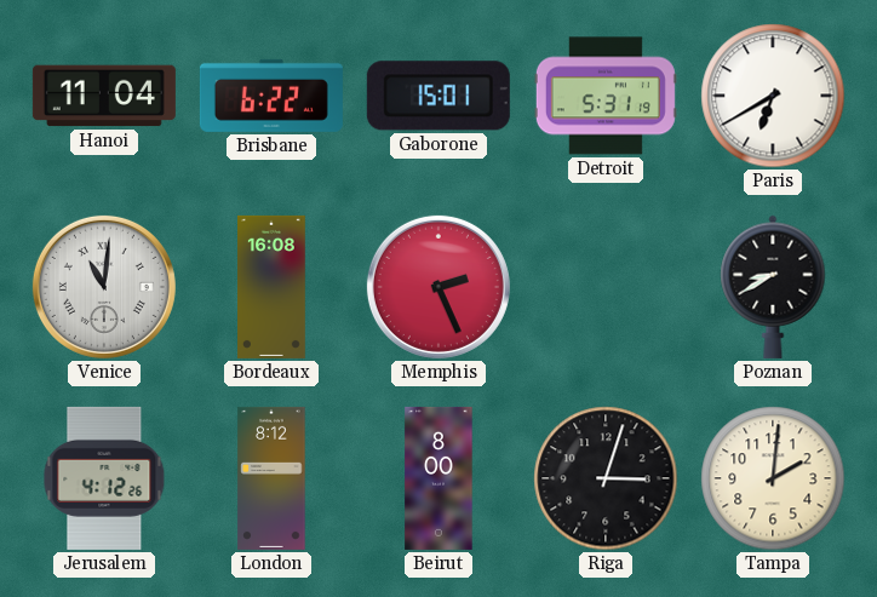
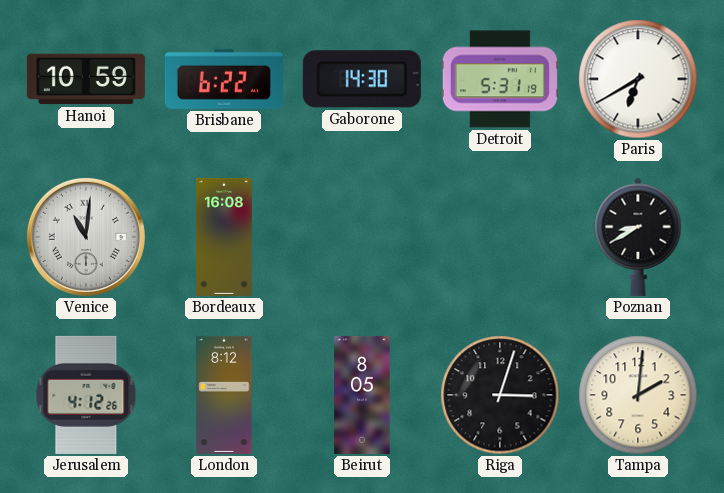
Hanoi: 11:04 -> 10:59
Gaborone: 15:01 -> 14:30
Memphis: 2:26 -> none
Beirut: 8:00 -> 8:05
